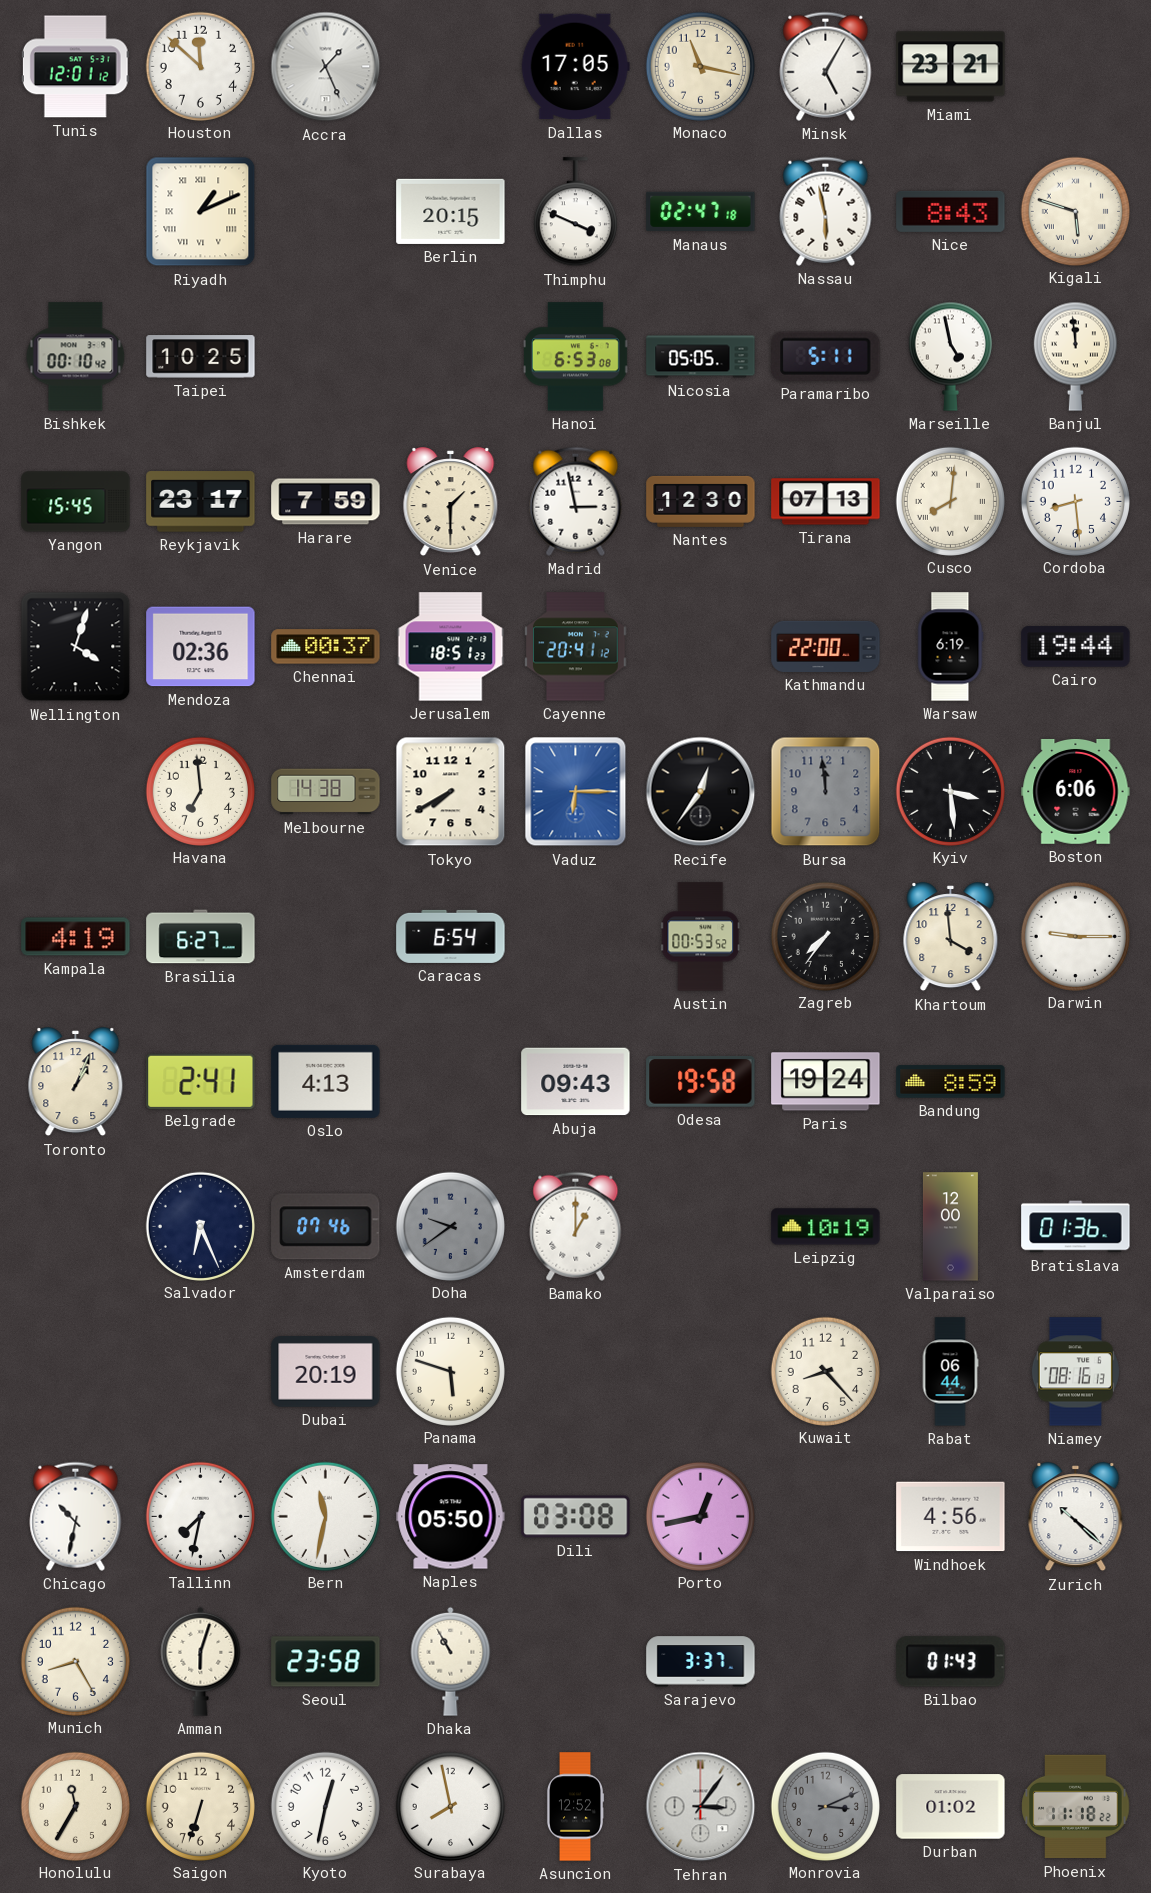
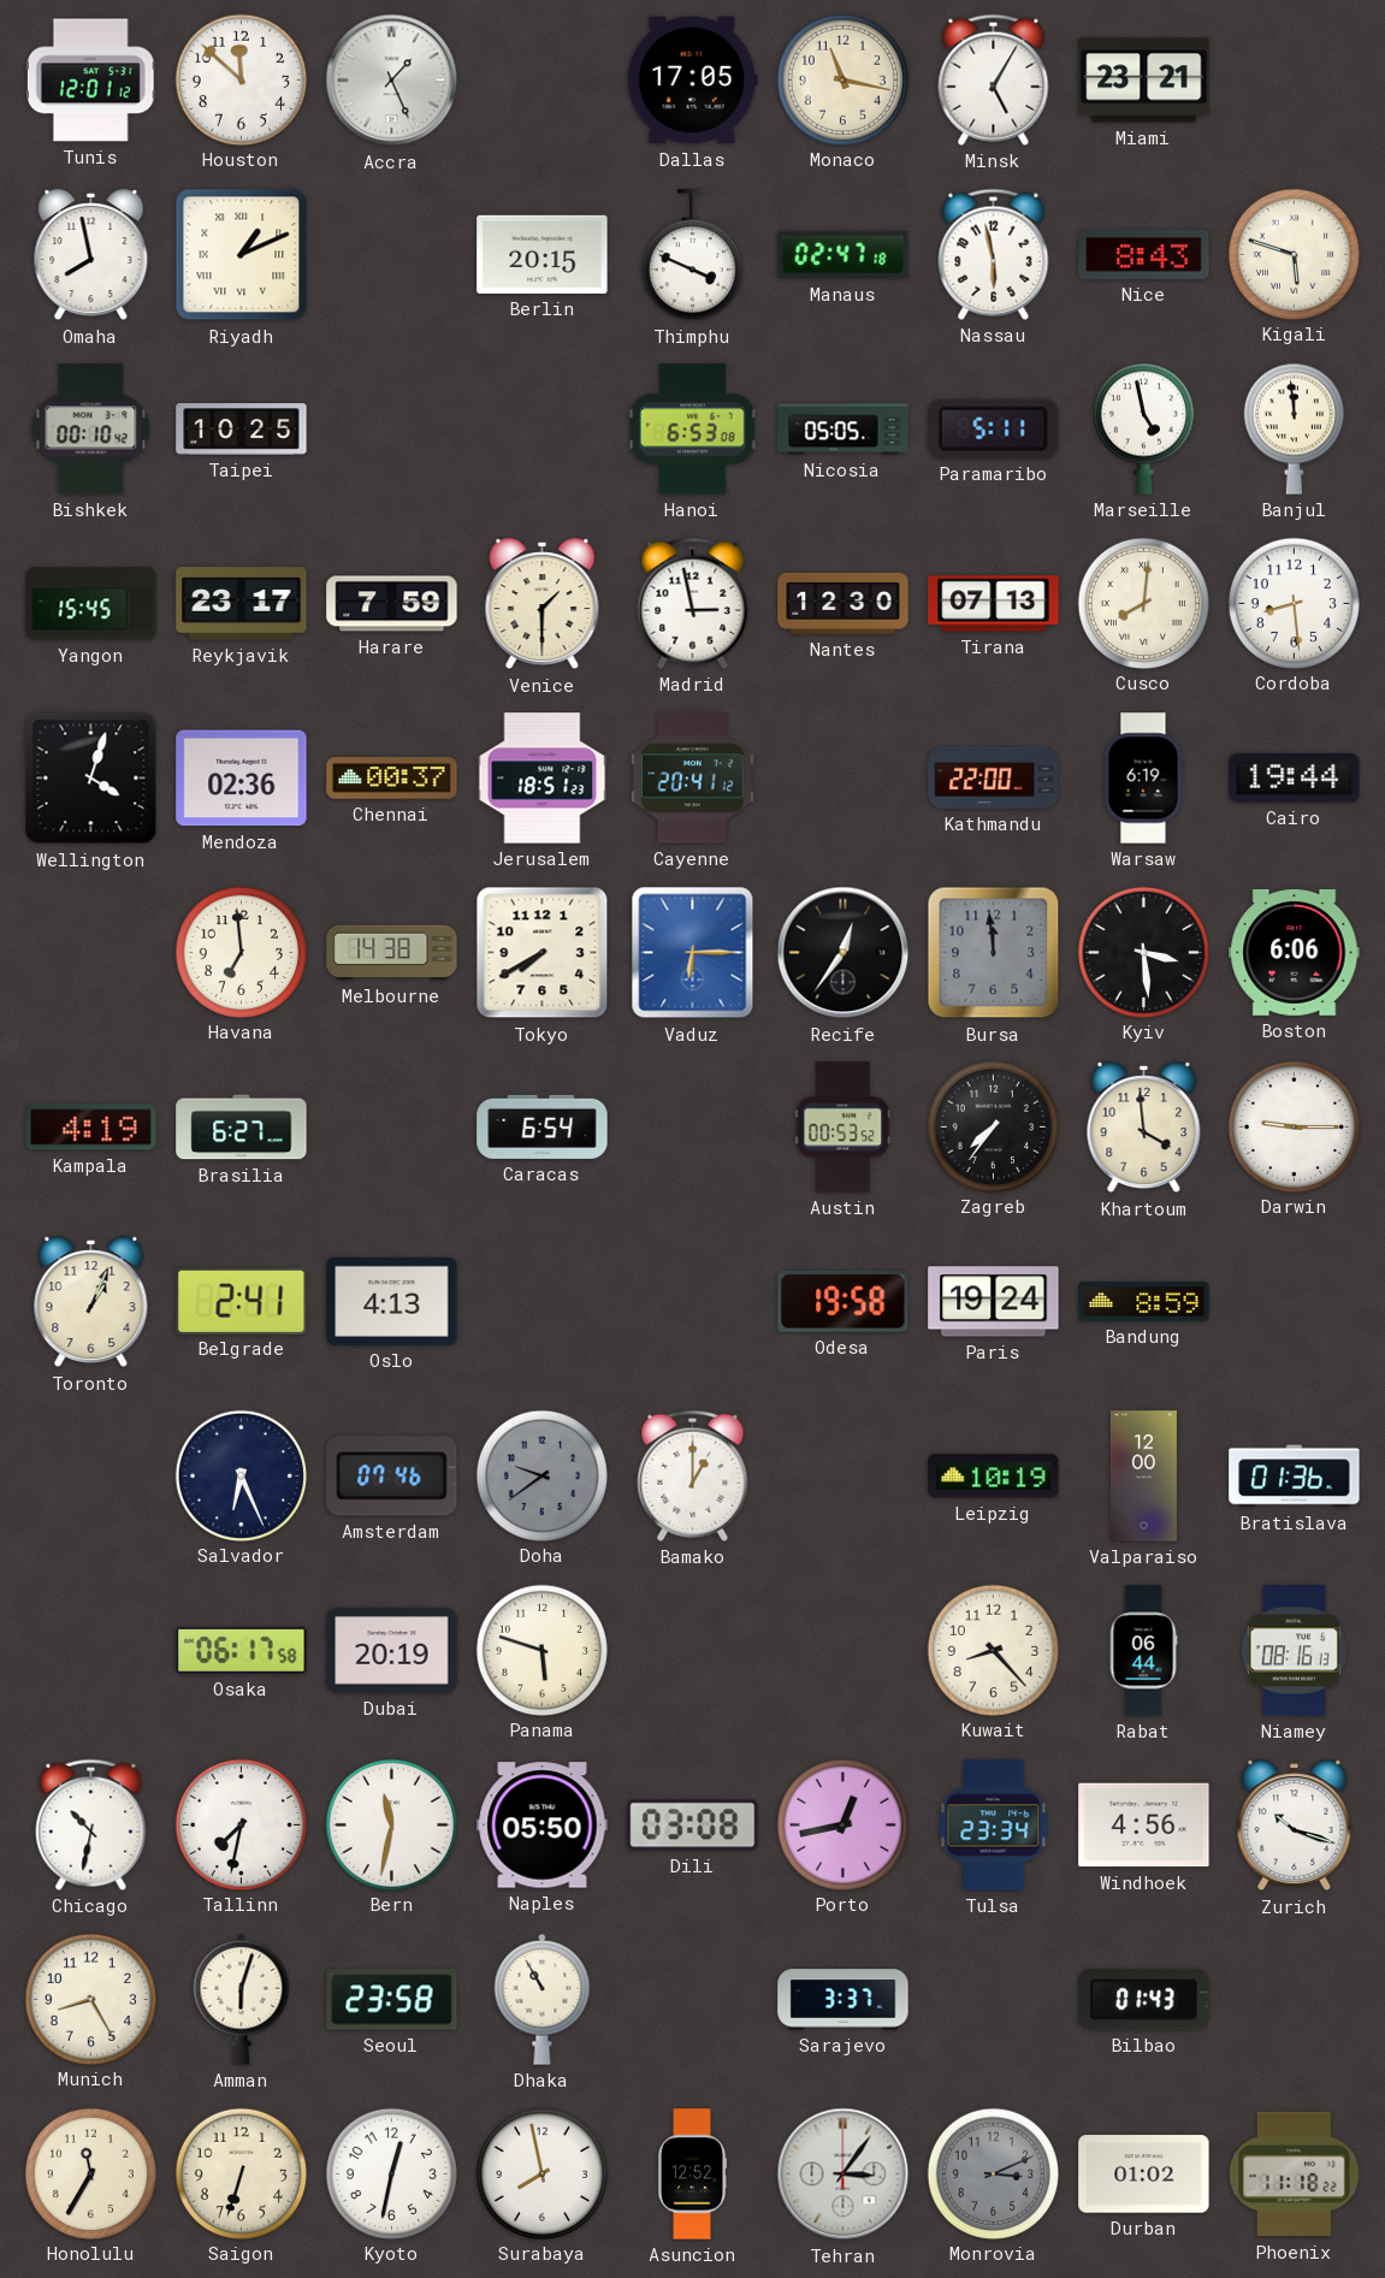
Omaha: none -> 7:58
Abuja: 09:43 -> none
Osaka: none -> 06:17
Tulsa: none -> 23:34
Zurich: 10:22 -> 10:18
